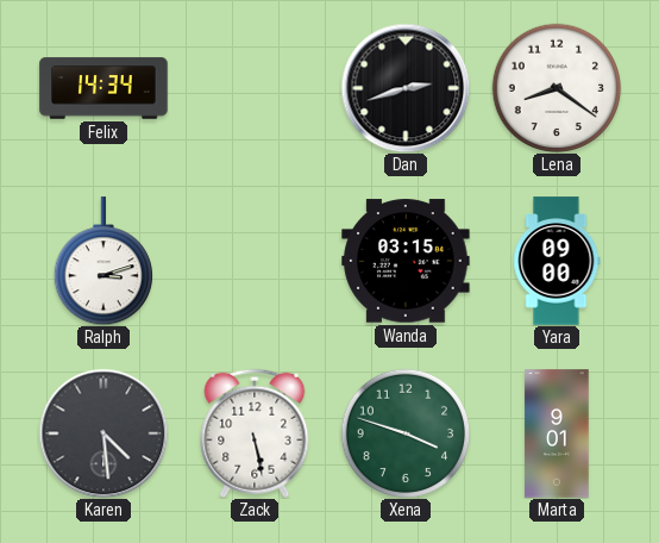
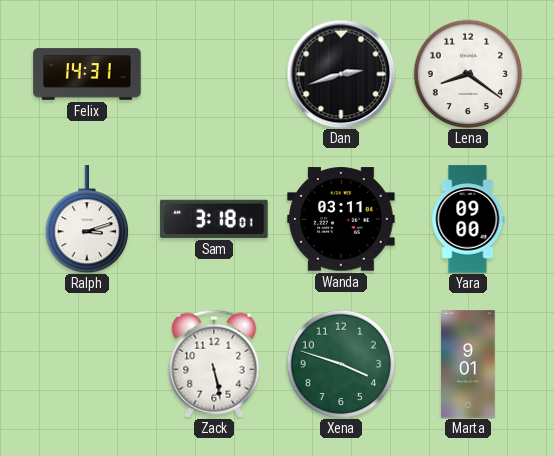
Felix: 14:34 -> 14:31
Sam: none -> 3:18
Wanda: 03:15 -> 03:11
Karen: 4:29 -> none
